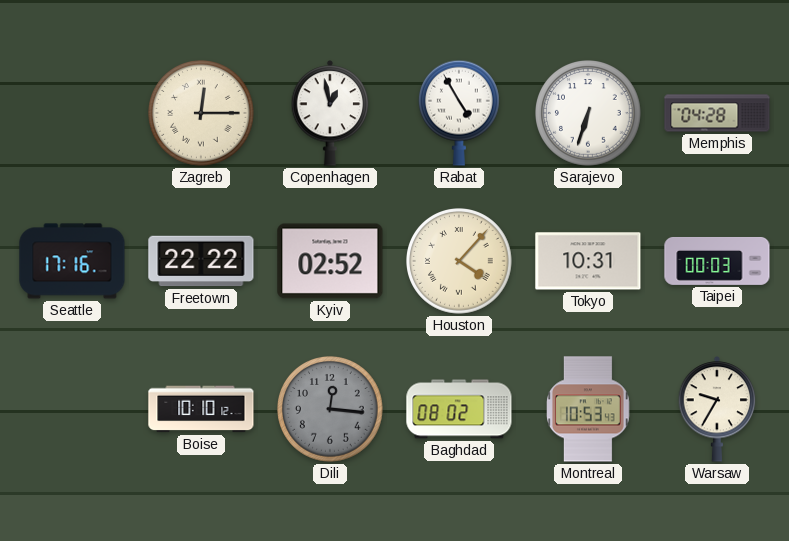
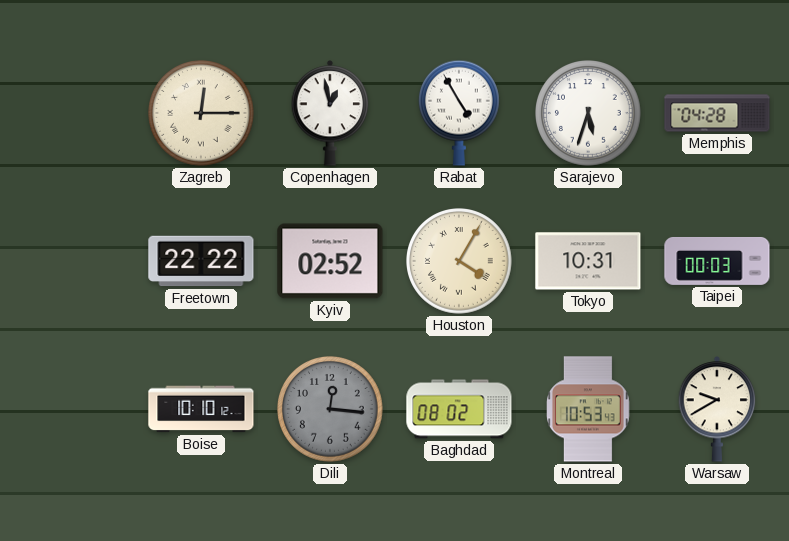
Sarajevo: 6:33 -> 5:33
Seattle: 17:16 -> none
Houston: 4:07 -> 4:05
Warsaw: 9:35 -> 9:40
